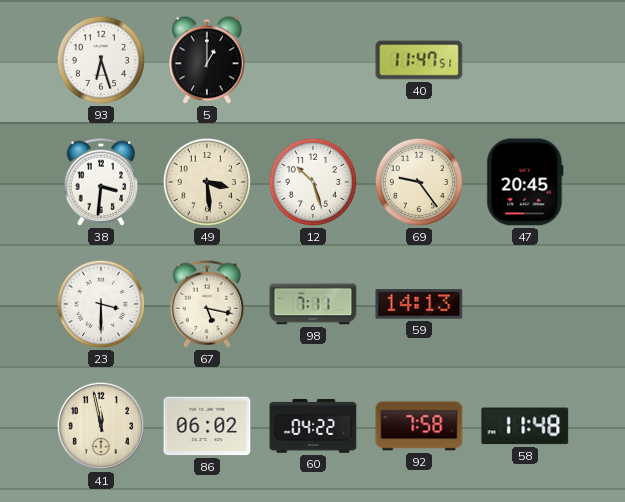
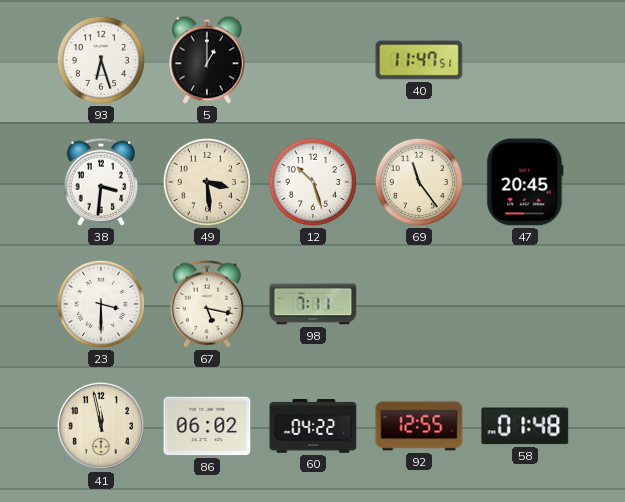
69: 9:24 -> 11:24
59: 14:13 -> none
92: 7:58 -> 12:55
58: 11:48 -> 01:48
